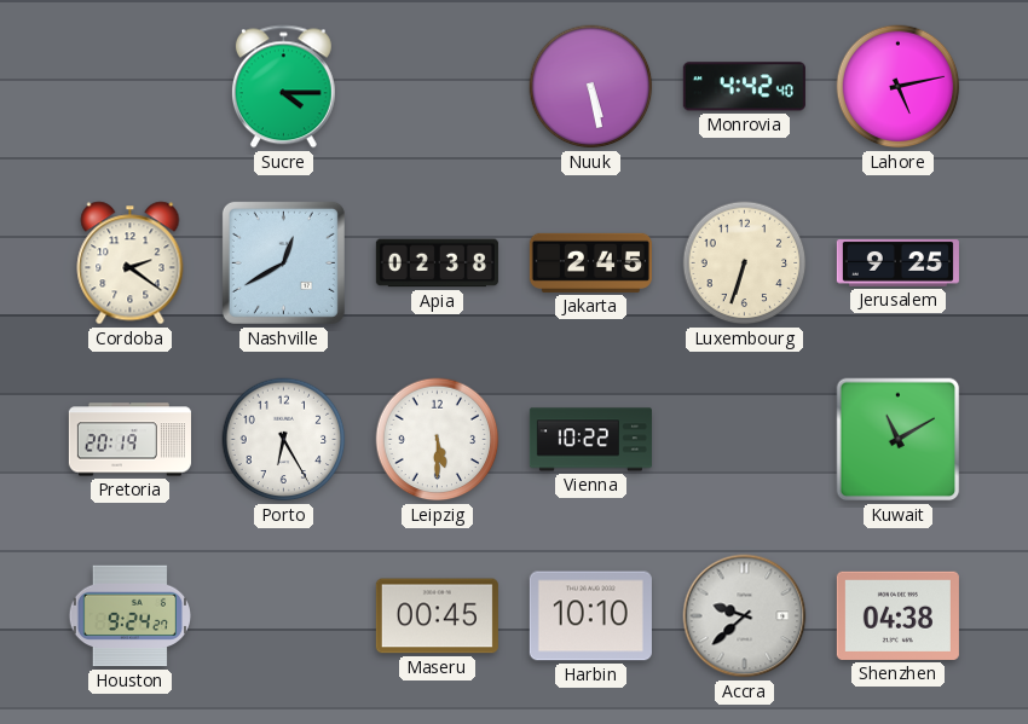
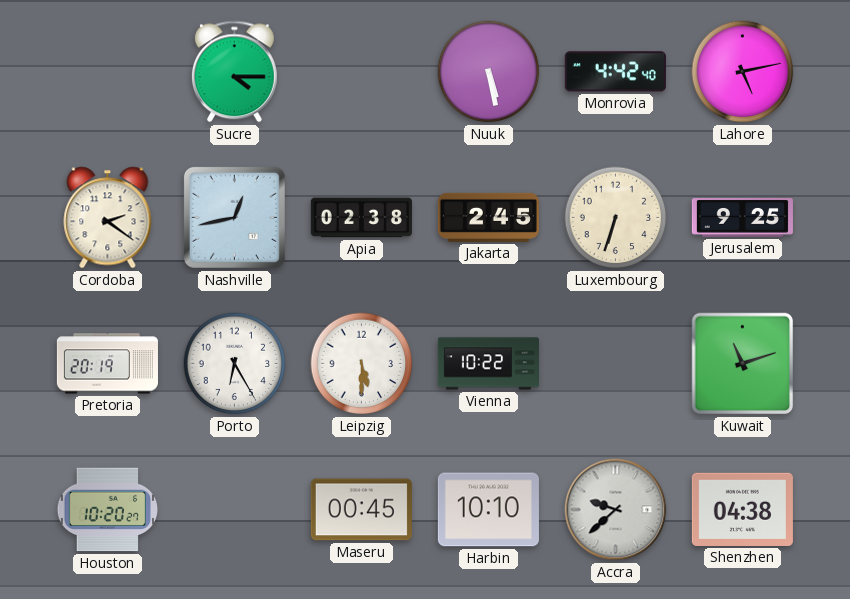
Nashville: 12:40 -> 12:43
Kuwait: 11:10 -> 11:12
Houston: 9:24 -> 10:20
